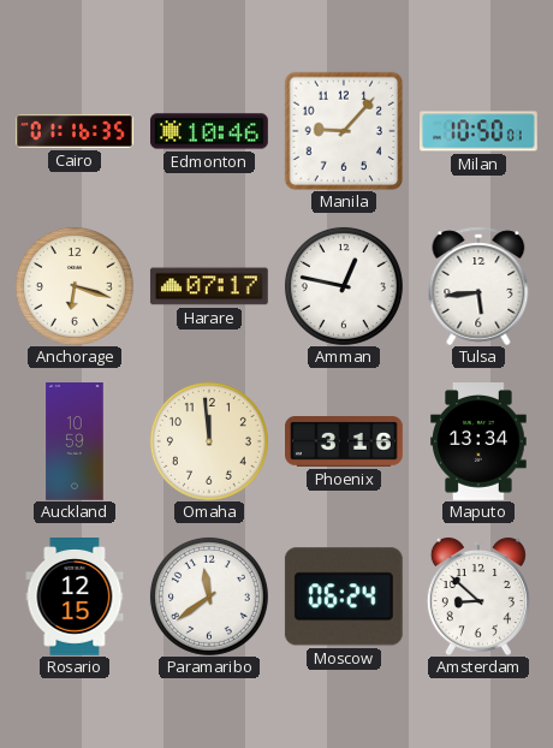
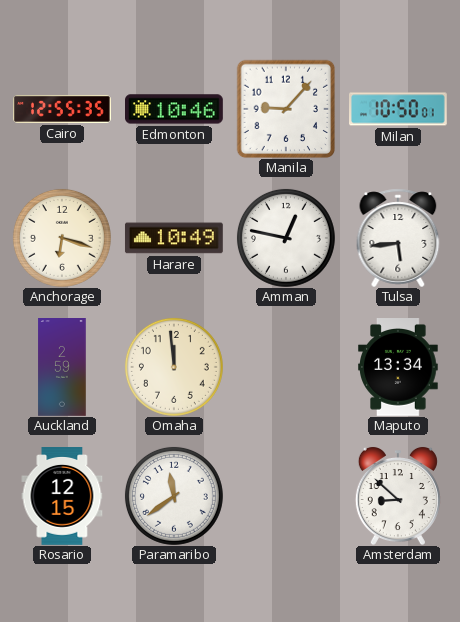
Cairo: 01:16 -> 12:55
Harare: 07:17 -> 10:49
Auckland: 10:59 -> 2:59
Phoenix: 3:16 -> none
Moscow: 06:24 -> none
